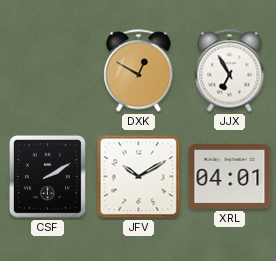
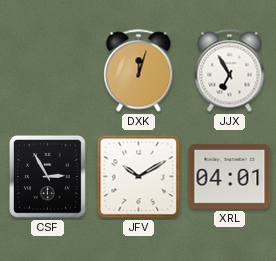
DXK: 12:50 -> 12:03
CSF: 2:10 -> 2:55
